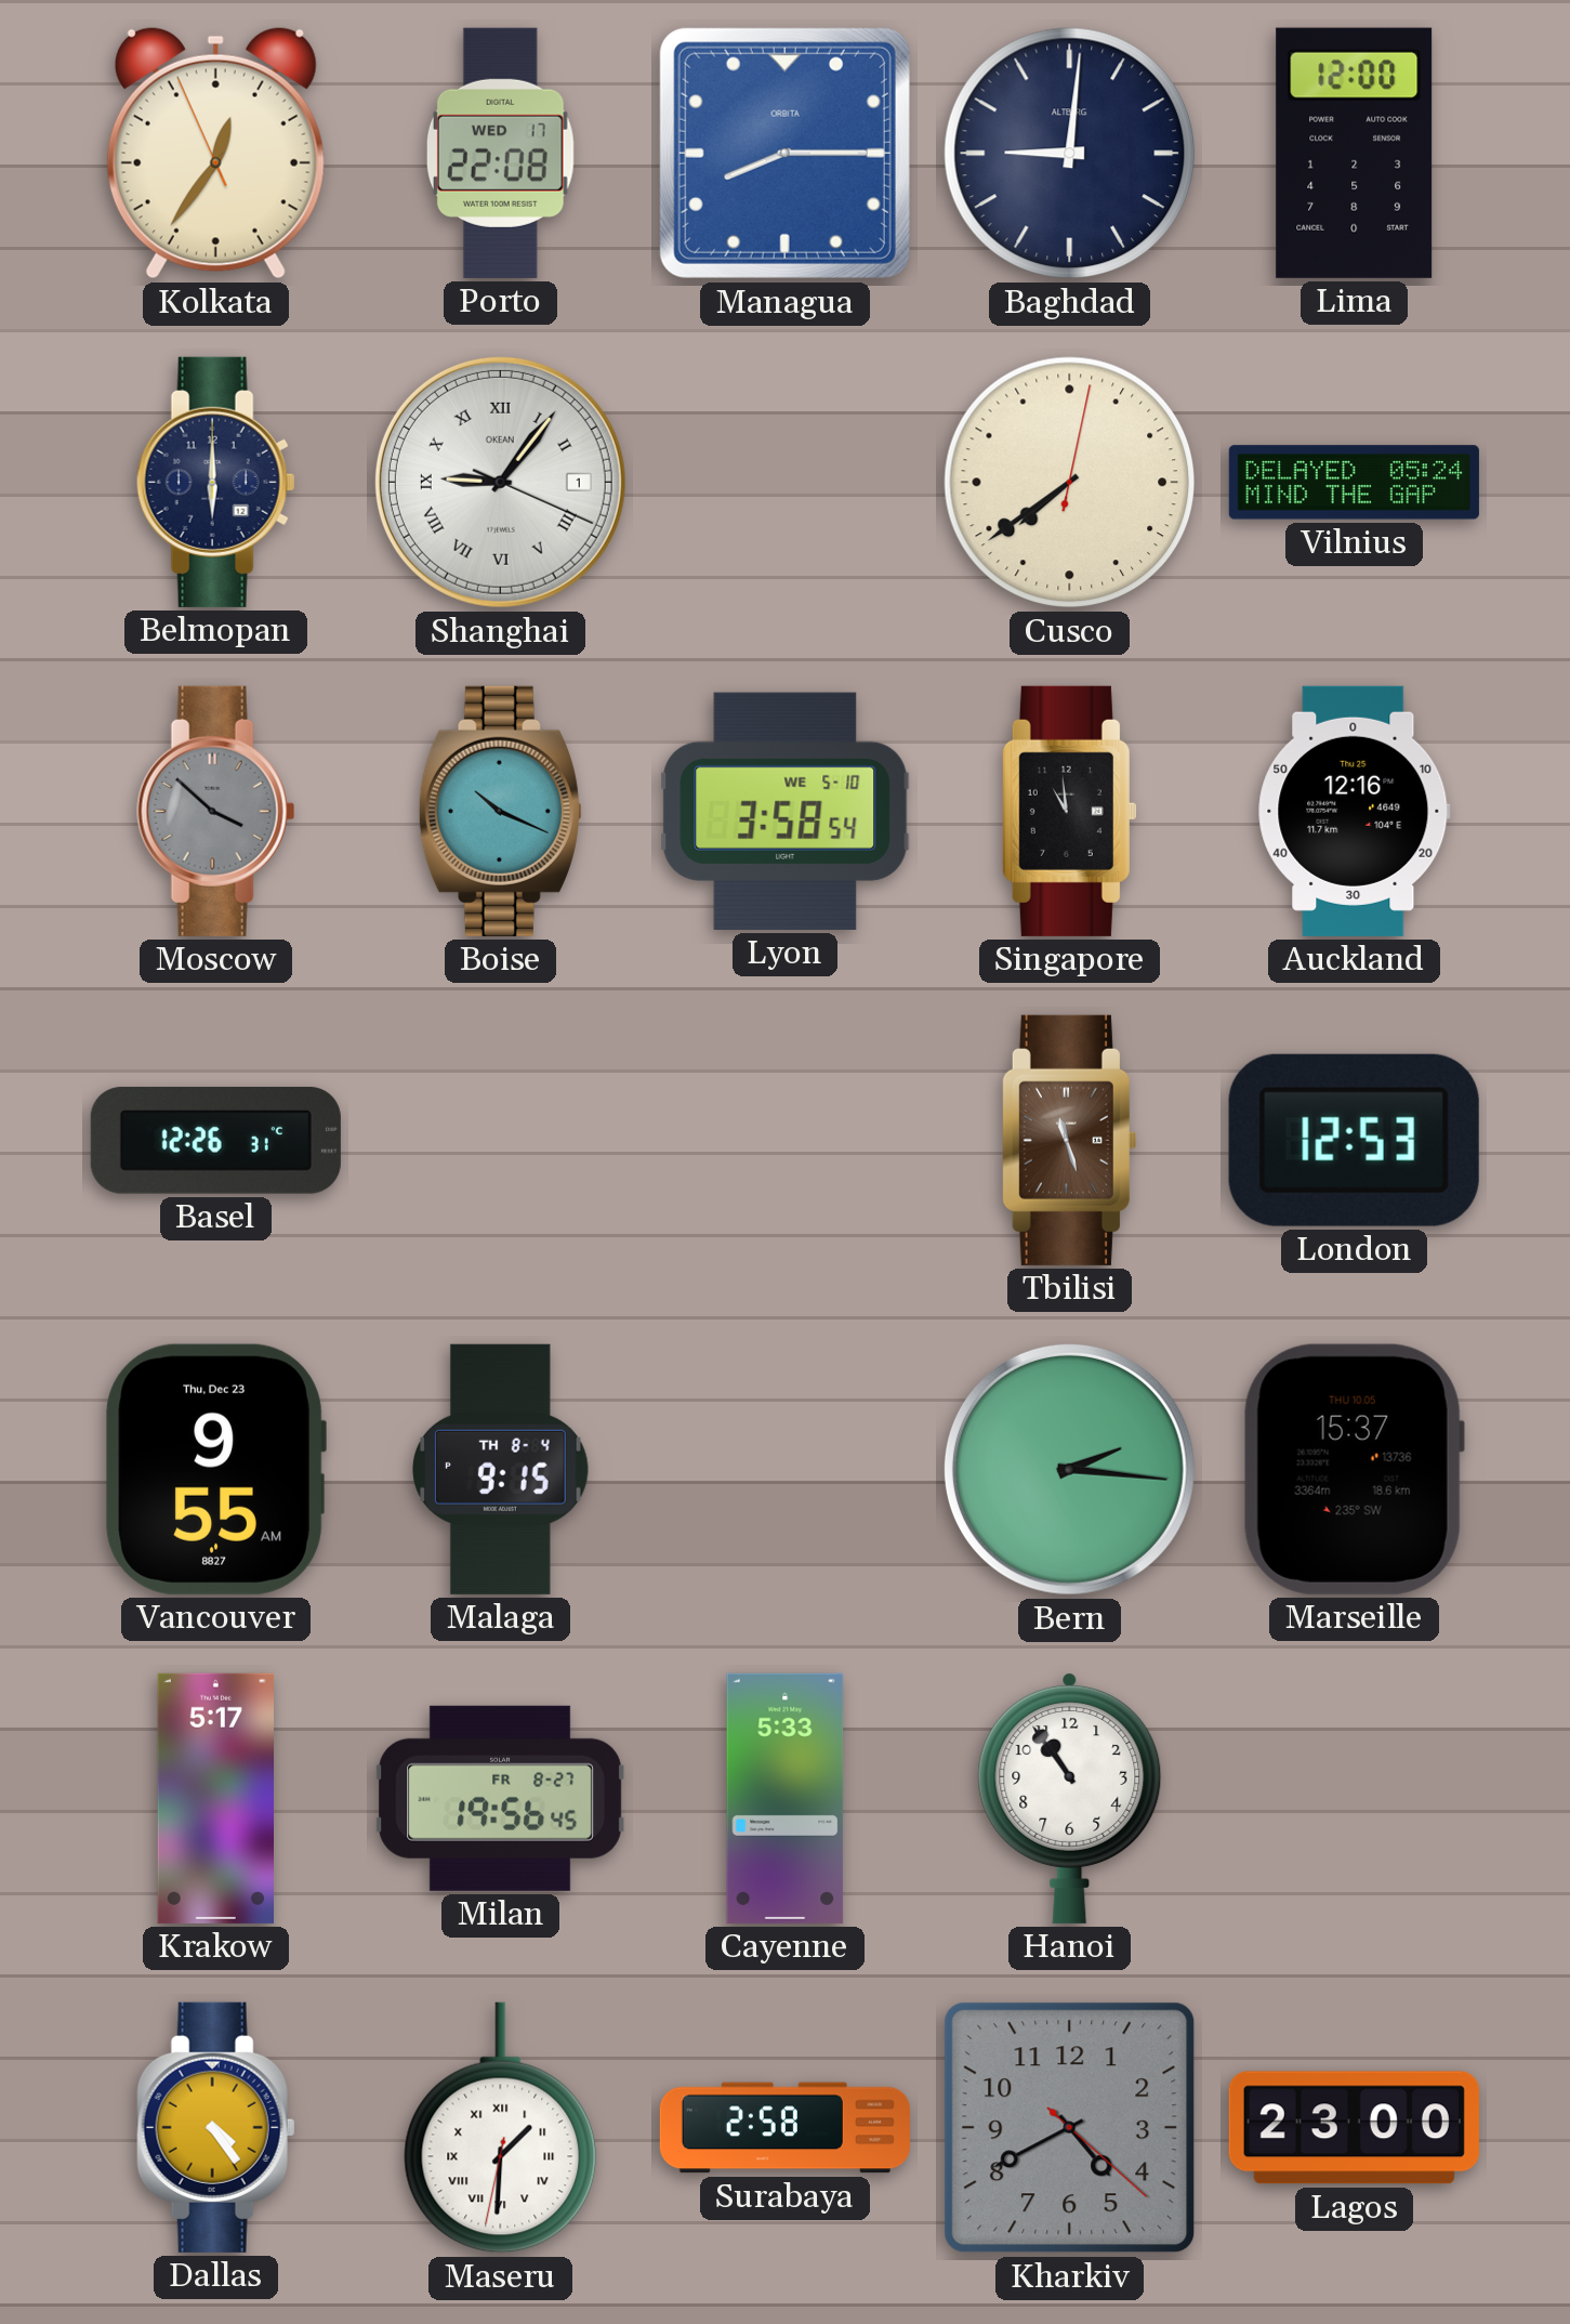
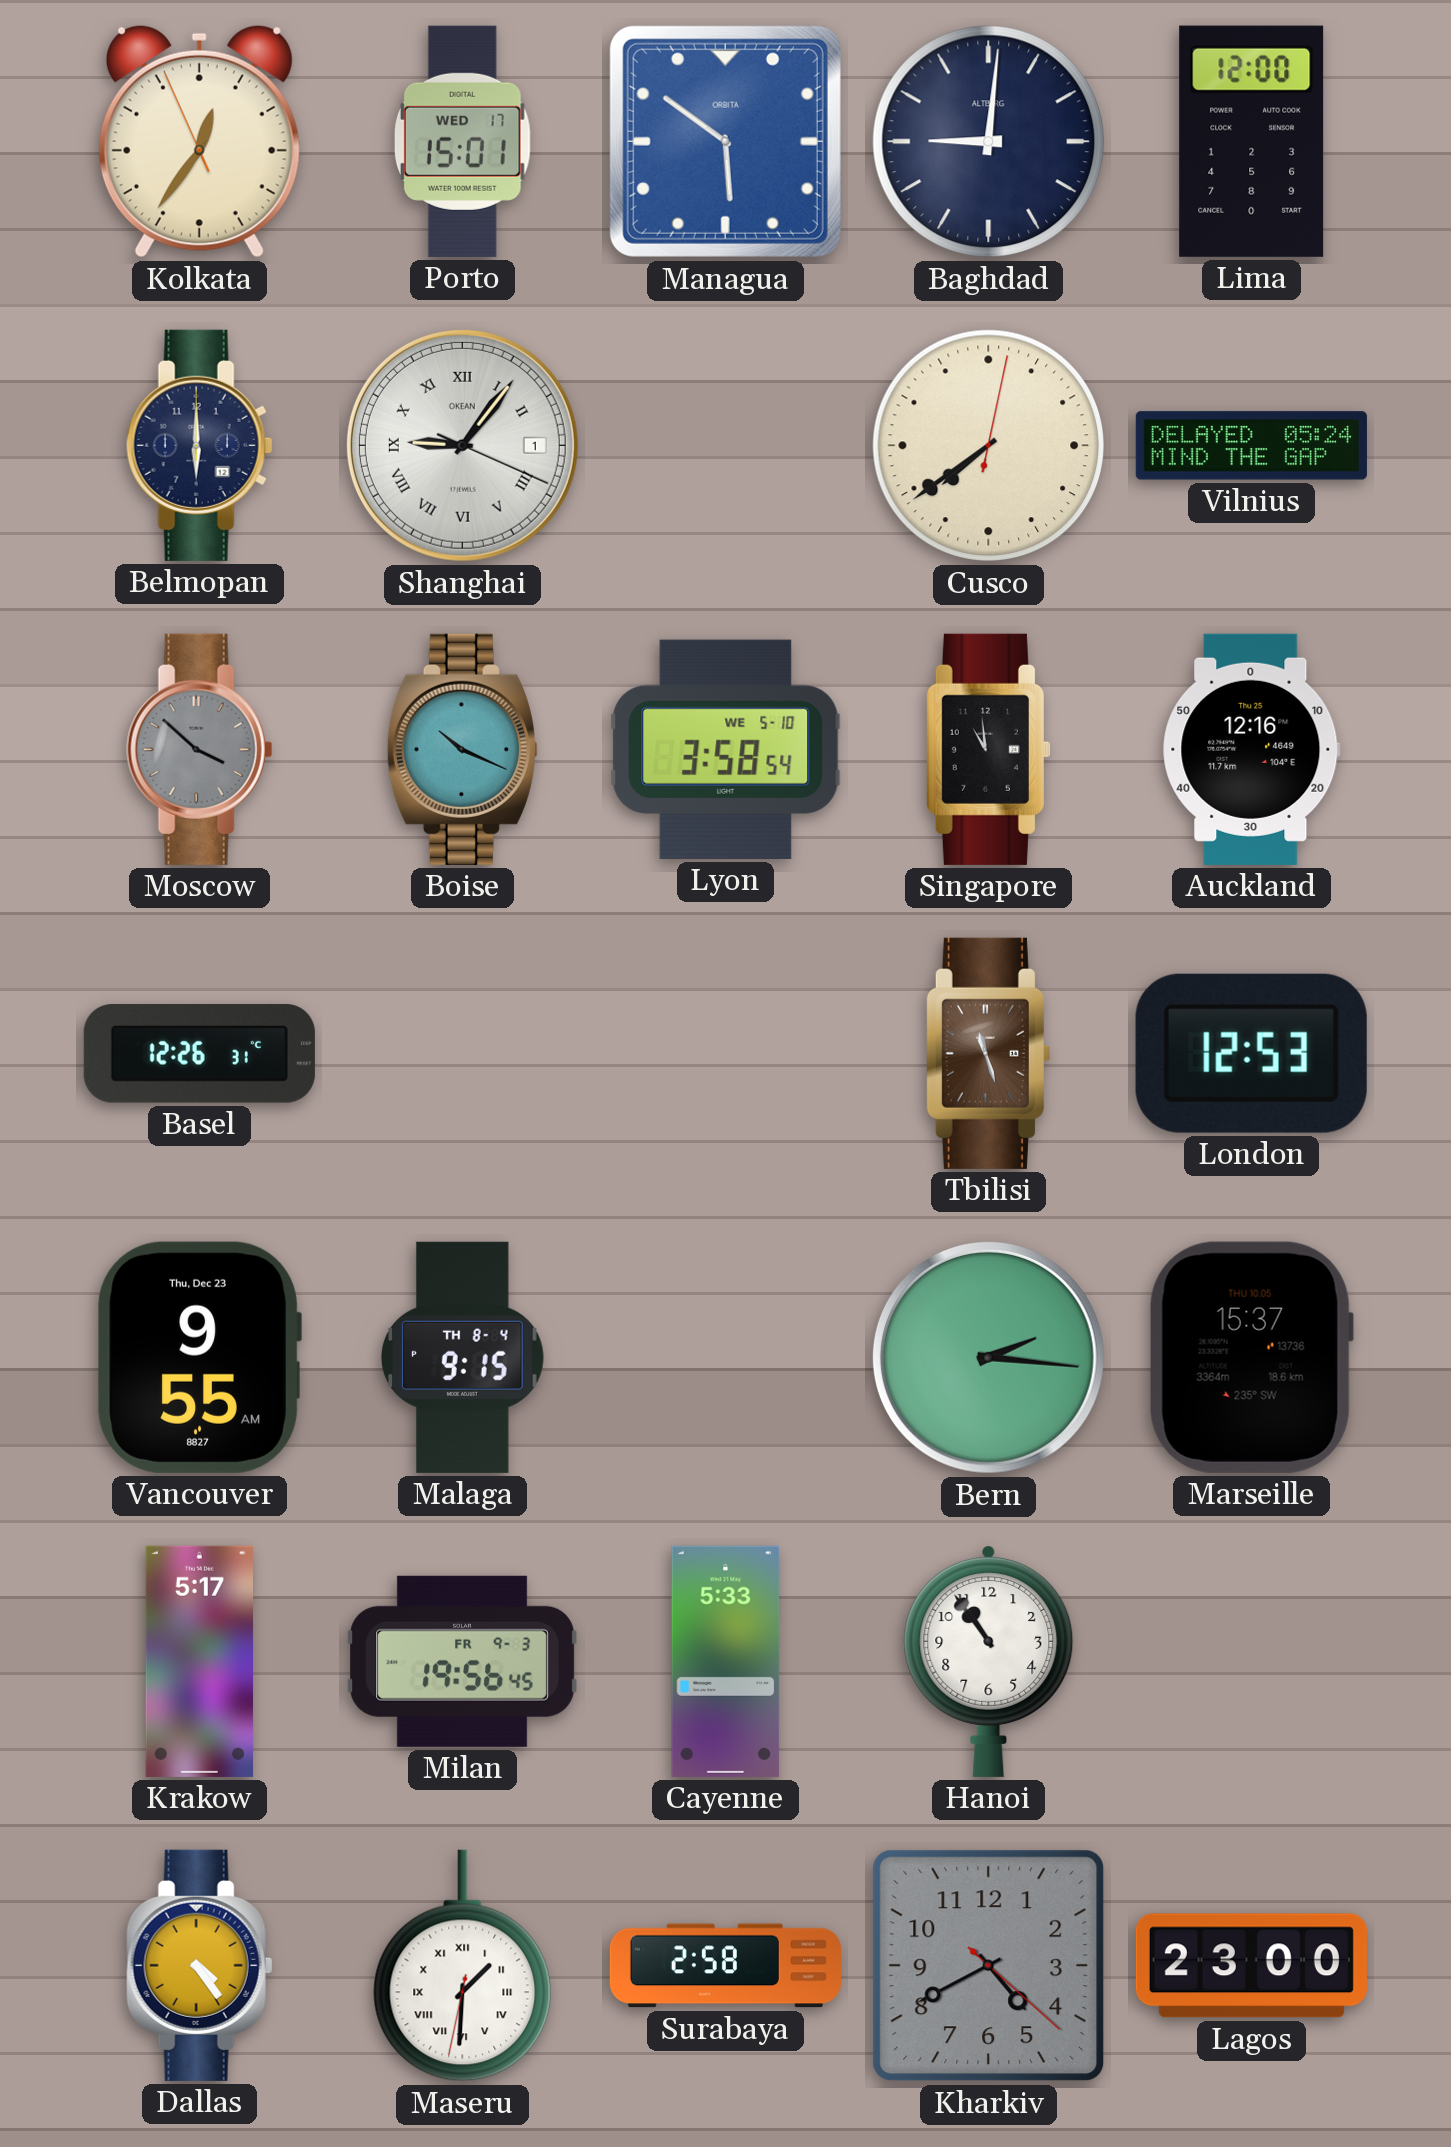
Porto: 22:08 -> 15:01
Managua: 8:15 -> 5:51
Milan date: FR 8-27 -> FR 9-3
